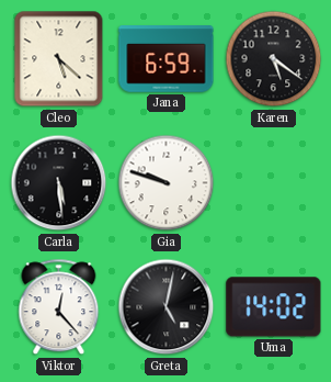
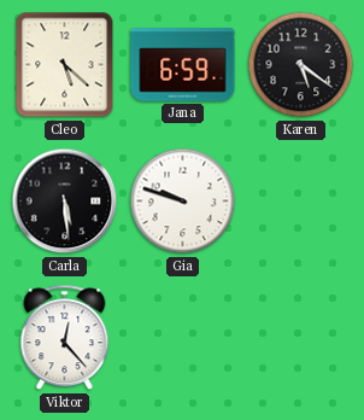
Greta: 5:02 -> none
Uma: 14:02 -> none
